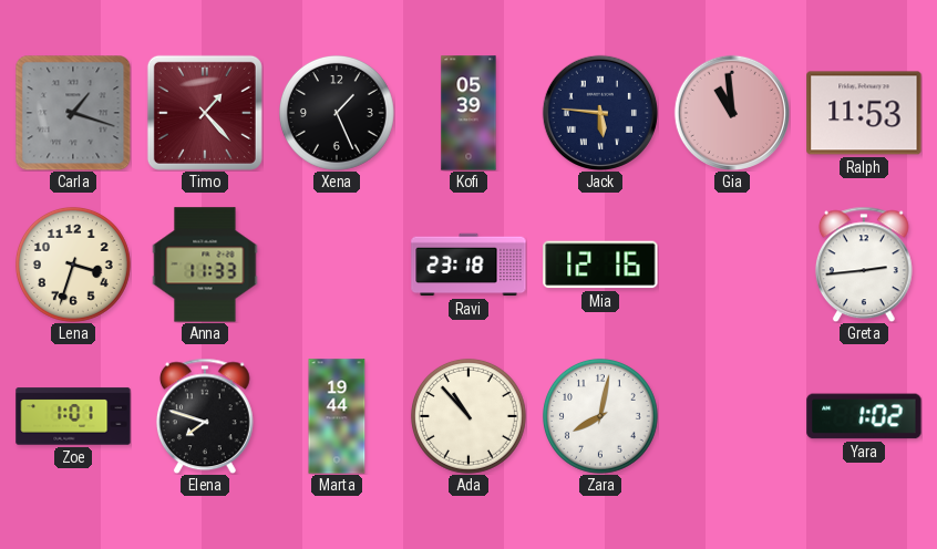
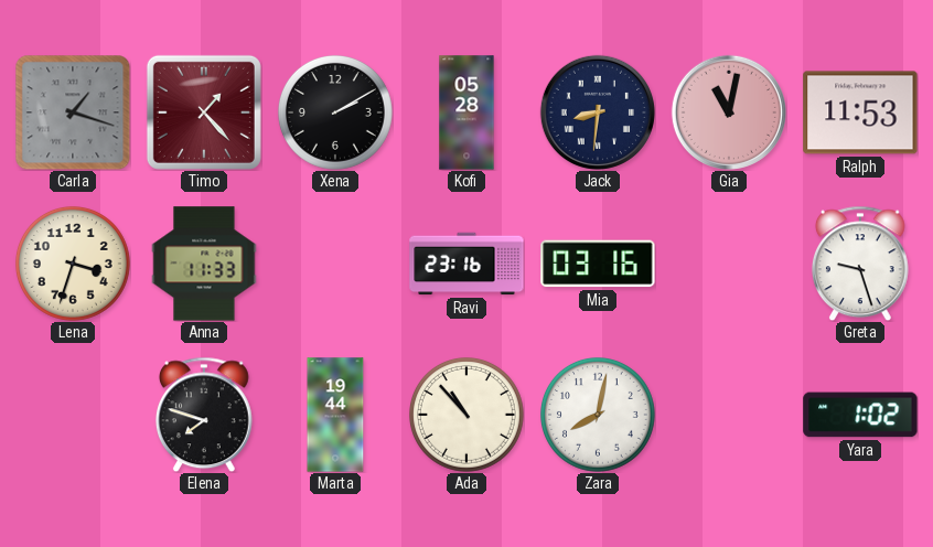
Xena: 1:26 -> 2:10
Kofi: 05:39 -> 05:28
Jack: 5:46 -> 8:31
Gia: 10:59 -> 11:02
Ravi: 23:18 -> 23:16
Mia: 12:16 -> 03:16
Greta: 2:44 -> 9:27
Zoe: 1:01 -> none
